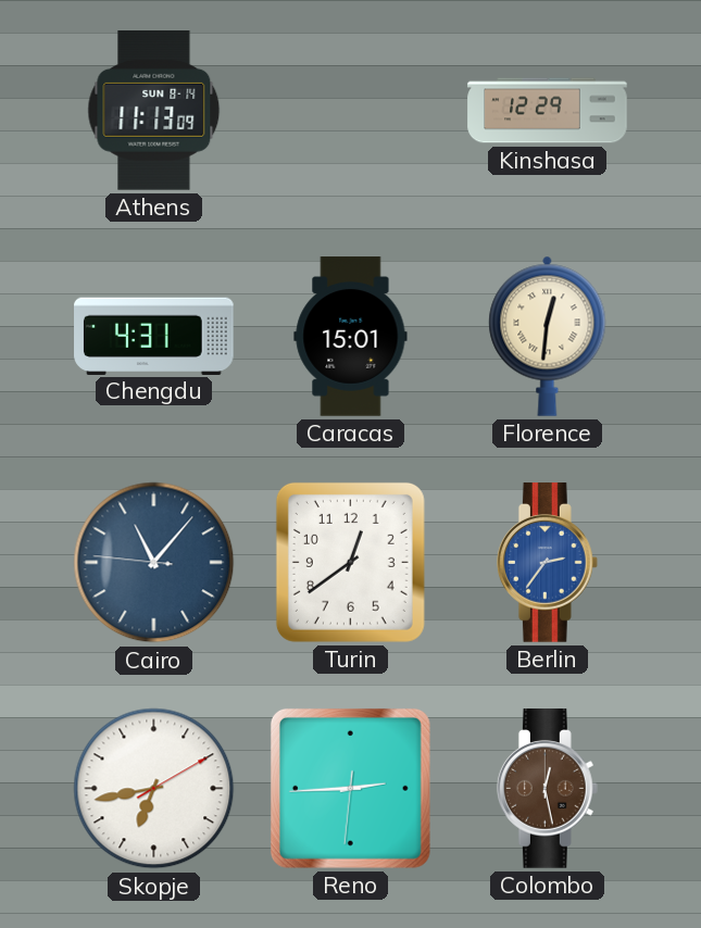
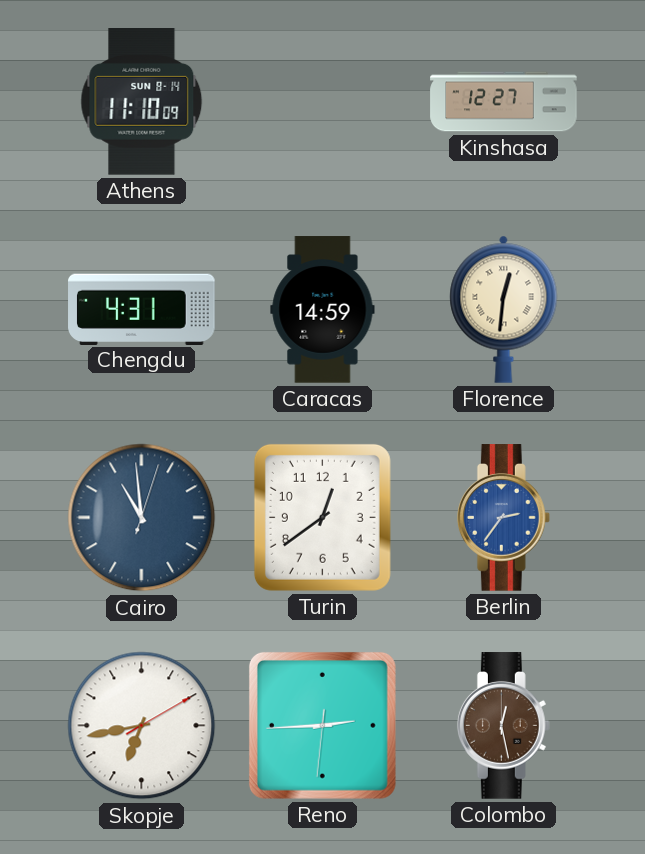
Athens: 11:13 -> 11:10
Kinshasa: 12:29 -> 12:27
Caracas: 15:01 -> 14:59
Cairo: 11:06 -> 10:59
